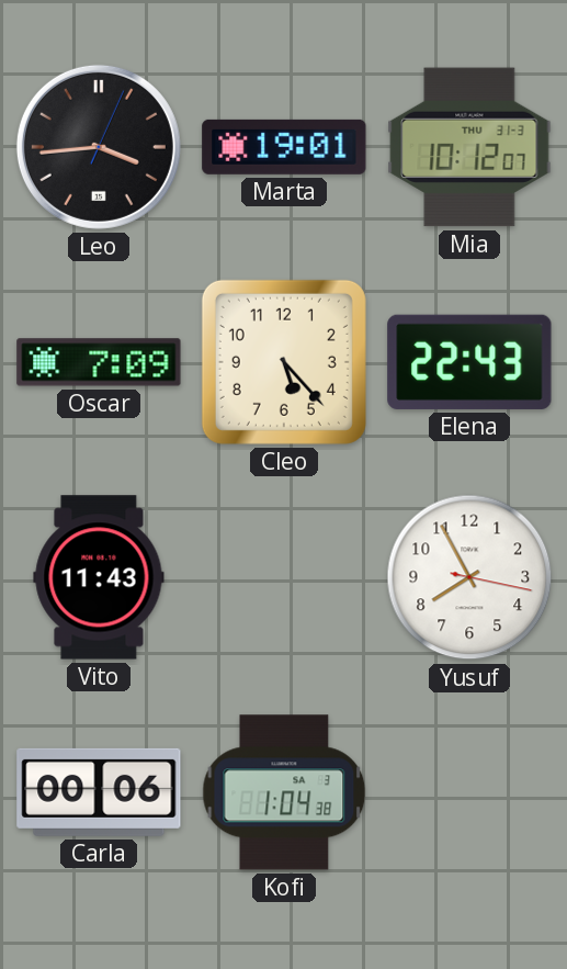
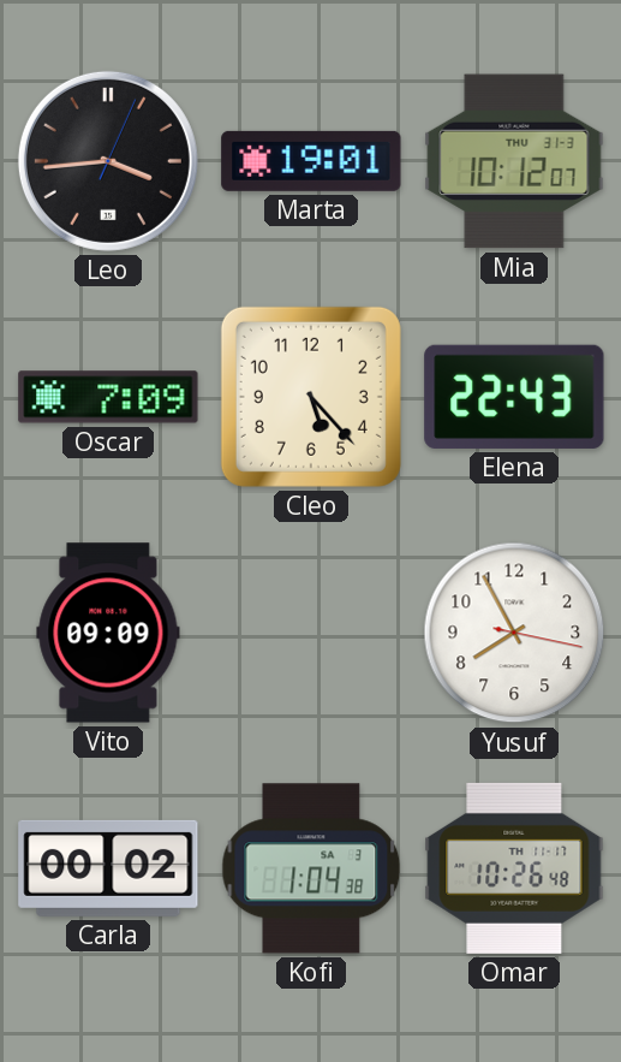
Vito: 11:43 -> 09:09
Carla: 00:06 -> 00:02
Omar: none -> 10:26
